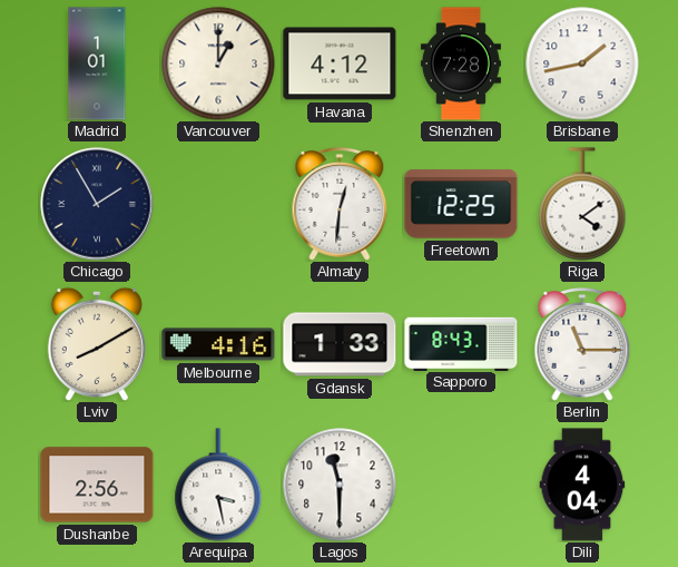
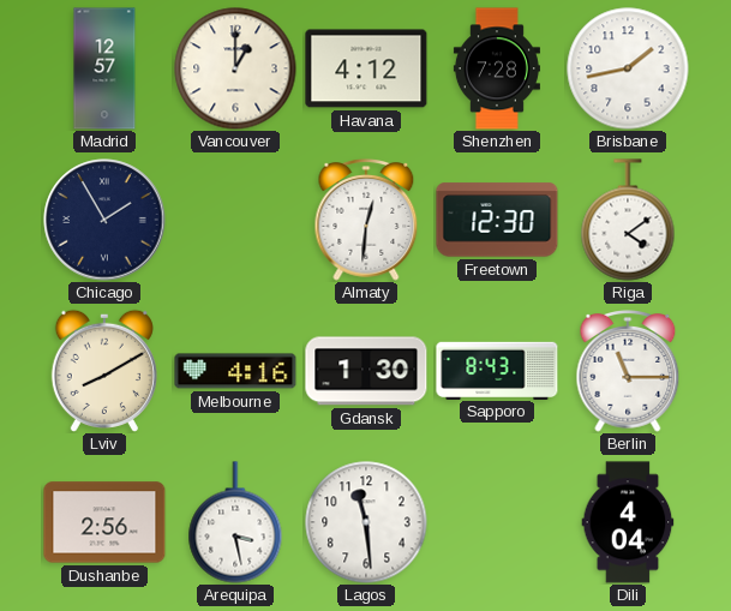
Madrid: 1:01 -> 12:57
Freetown: 12:25 -> 12:30
Gdansk: 1:33 -> 1:30
Lagos: 11:30 -> 11:29
